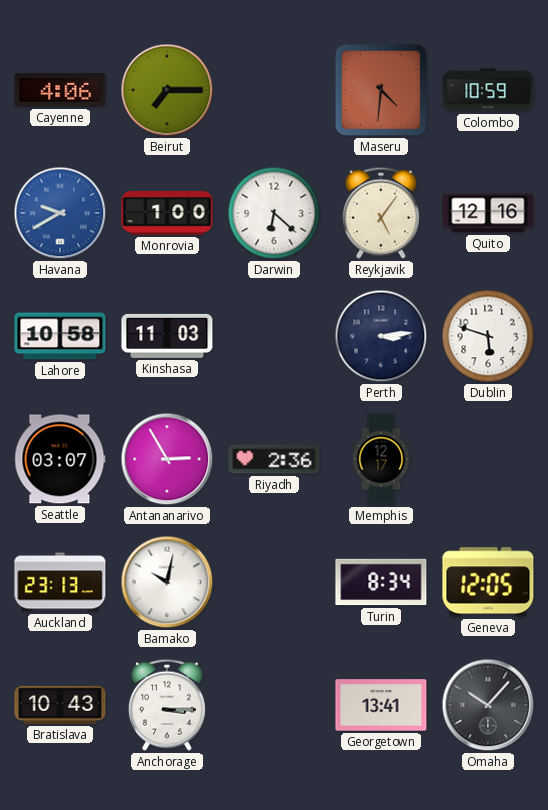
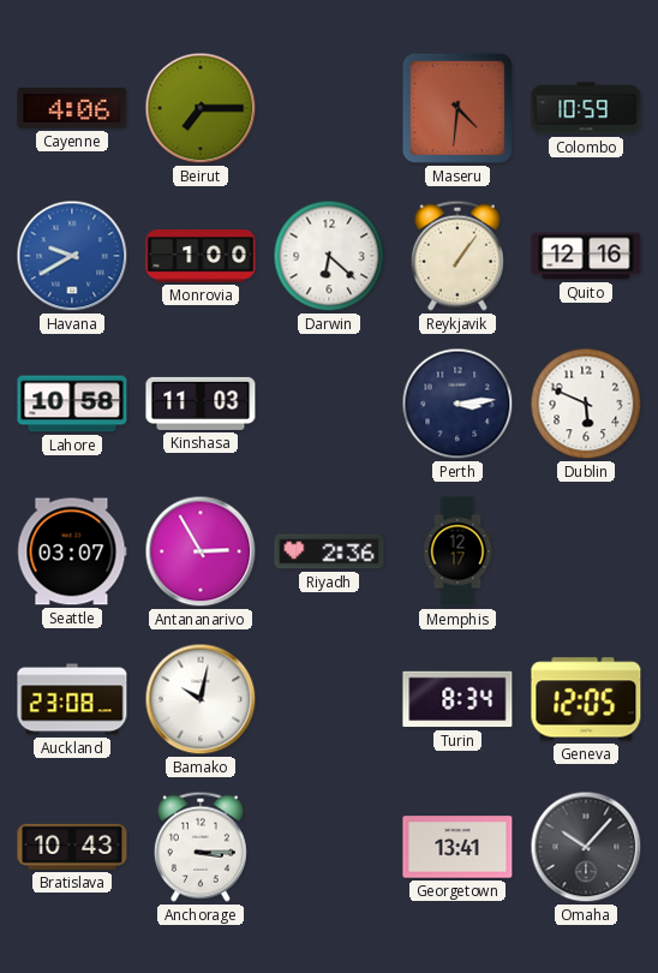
Reykjavik: 5:06 -> 1:06
Dublin: 5:48 -> 5:49
Auckland: 23:13 -> 23:08
